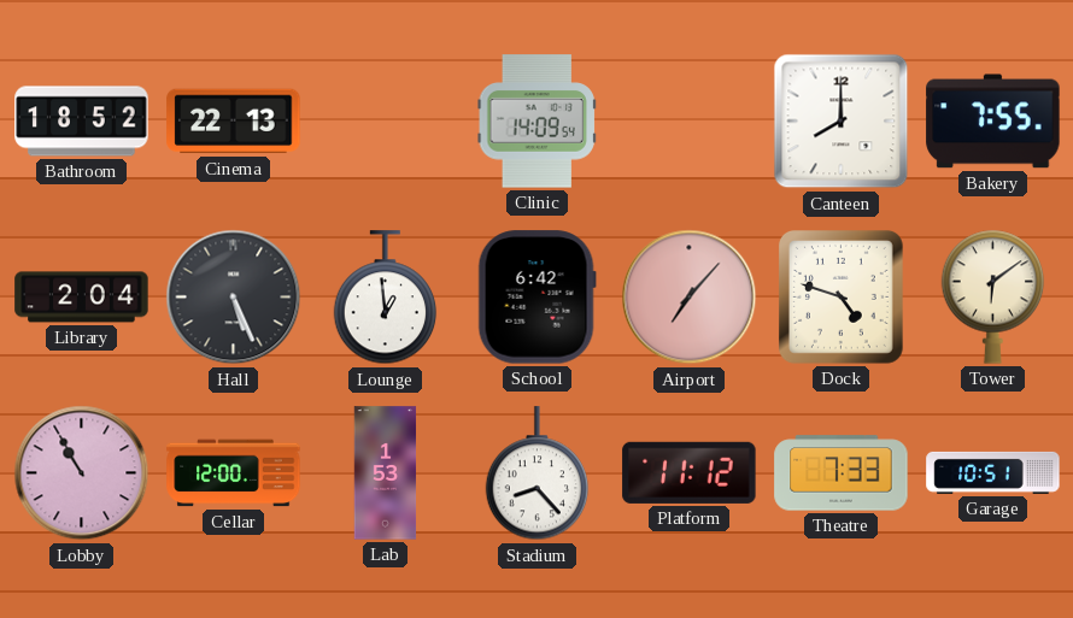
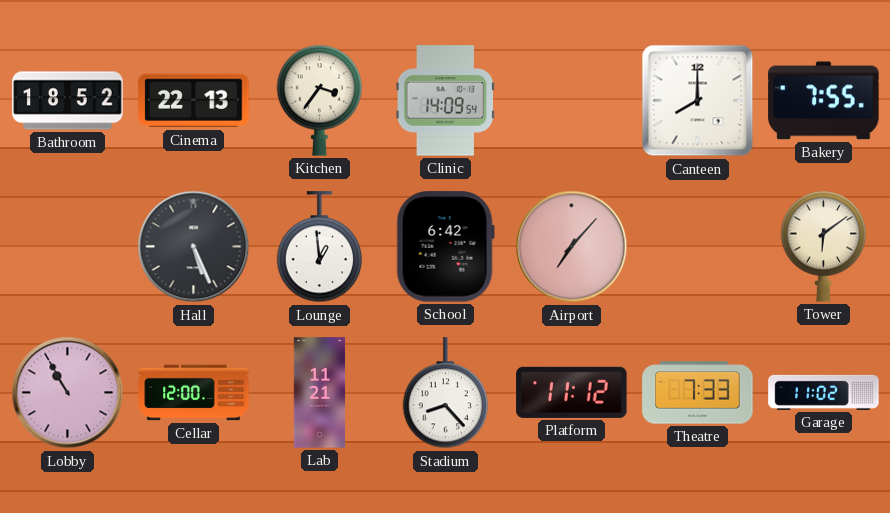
Kitchen: none -> 3:36
Library: 2:04 -> none
Dock: 4:48 -> none
Lab: 1:53 -> 11:21
Garage: 10:51 -> 11:02
